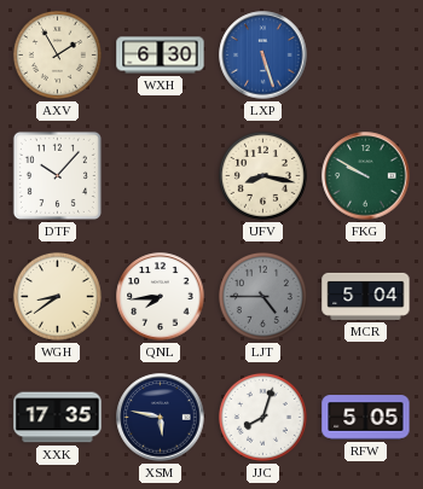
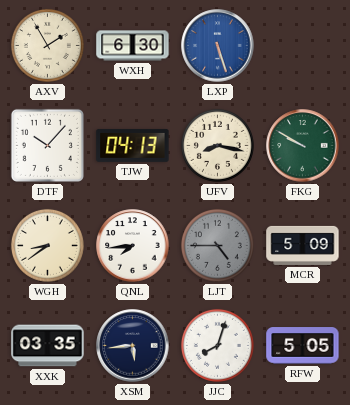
TJW: none -> 04:13
MCR: 5:04 -> 5:09
XXK: 17:35 -> 03:35
XSM: 5:47 -> 5:44
